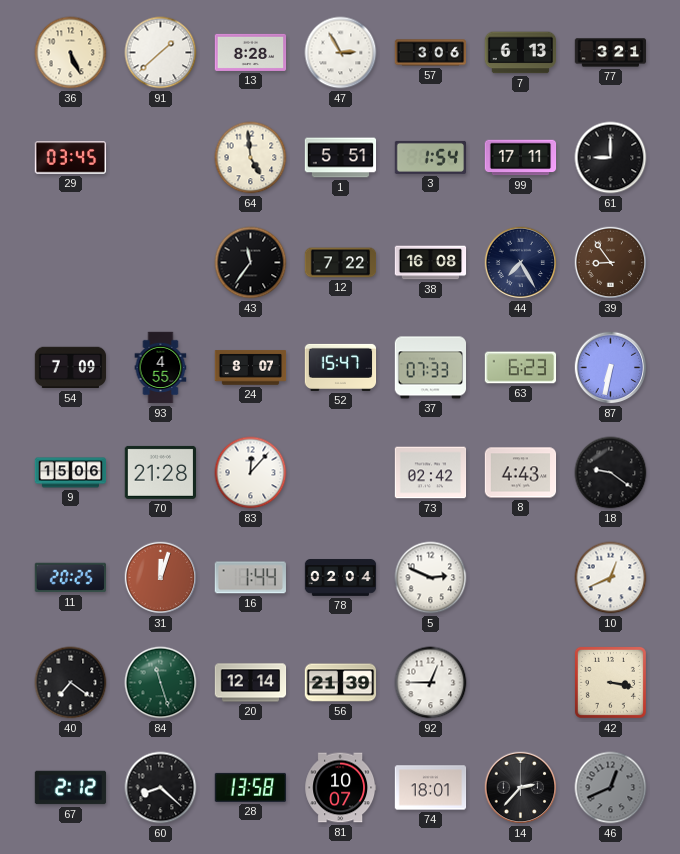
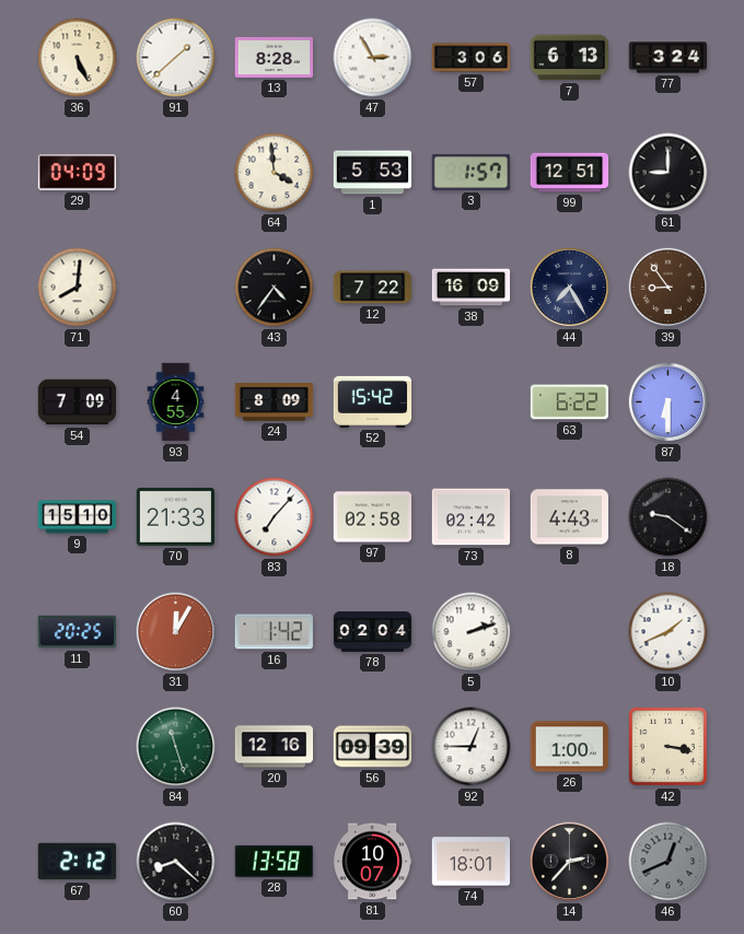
77: 3:21 -> 3:24
29: 03:45 -> 04:09
64: 4:59 -> 3:59
1: 5:51 -> 5:53
3: 1:54 -> 1:57
99: 17:11 -> 12:51
71: none -> 8:01
43: 11:36 -> 4:36
38: 16:08 -> 16:09
24: 8:07 -> 8:09
52: 15:47 -> 15:42
37: 07:33 -> none
63: 6:23 -> 6:22
87: 6:32 -> 6:30
9: 15:06 -> 15:10
70: 21:28 -> 21:33
83: 12:07 -> 7:07
97: none -> 02:58
31: 12:03 -> 12:05
16: 1:44 -> 1:42
5: 2:49 -> 2:12
10: 12:41 -> 1:41
40: 7:21 -> none
20: 12:14 -> 12:16
56: 21:39 -> 09:39
26: none -> 1:00
